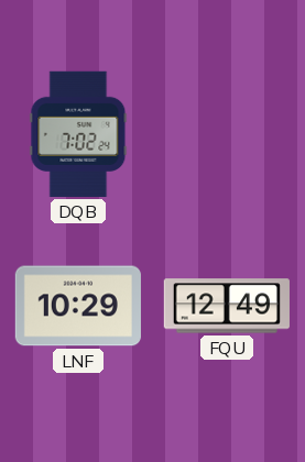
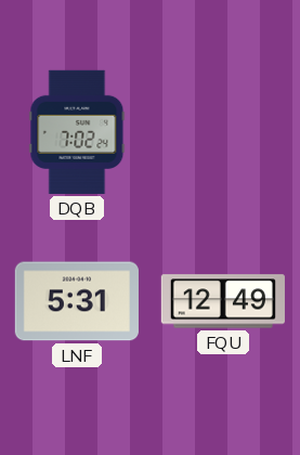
LNF: 10:29 -> 5:31
